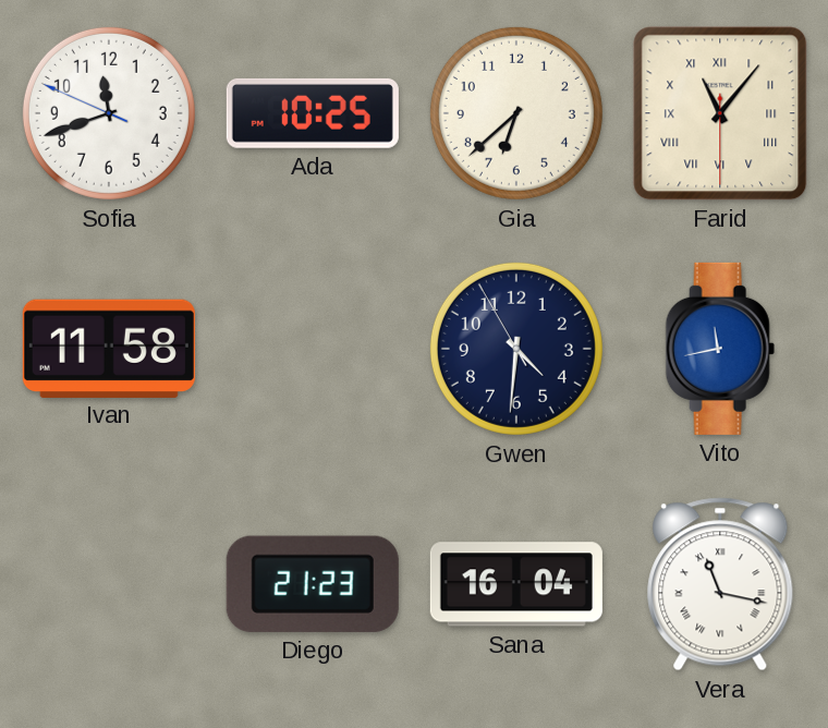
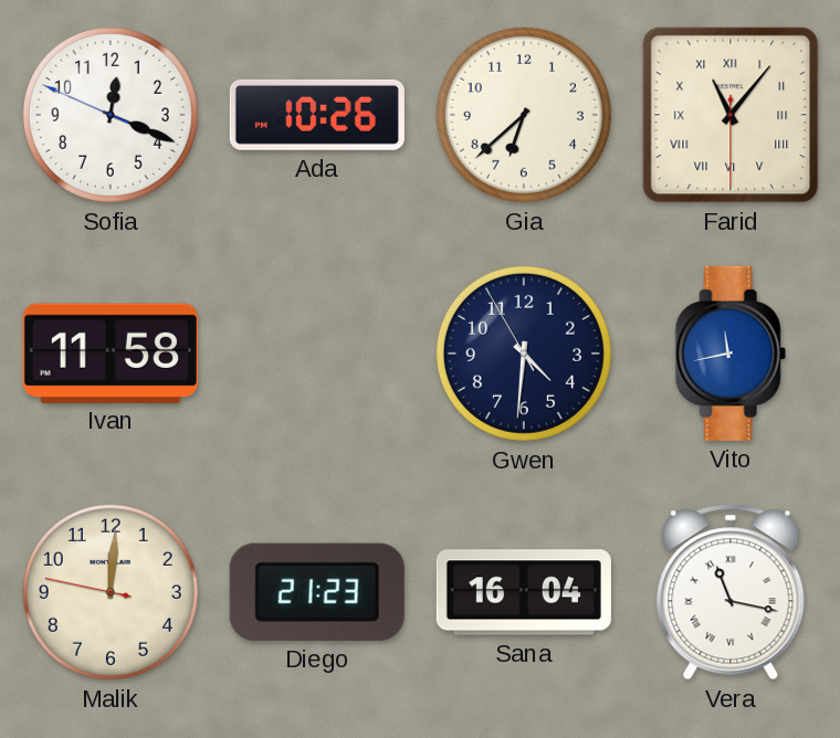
Sofia: 11:41 -> 12:18
Ada: 10:25 -> 10:26
Malik: none -> 12:00
